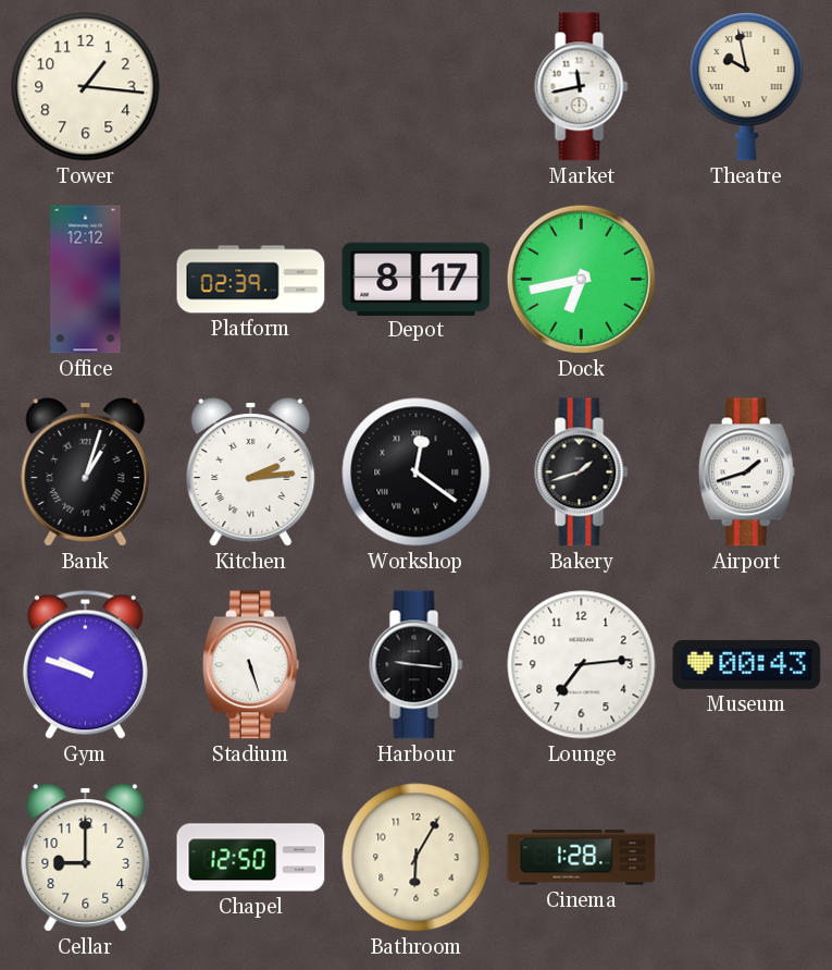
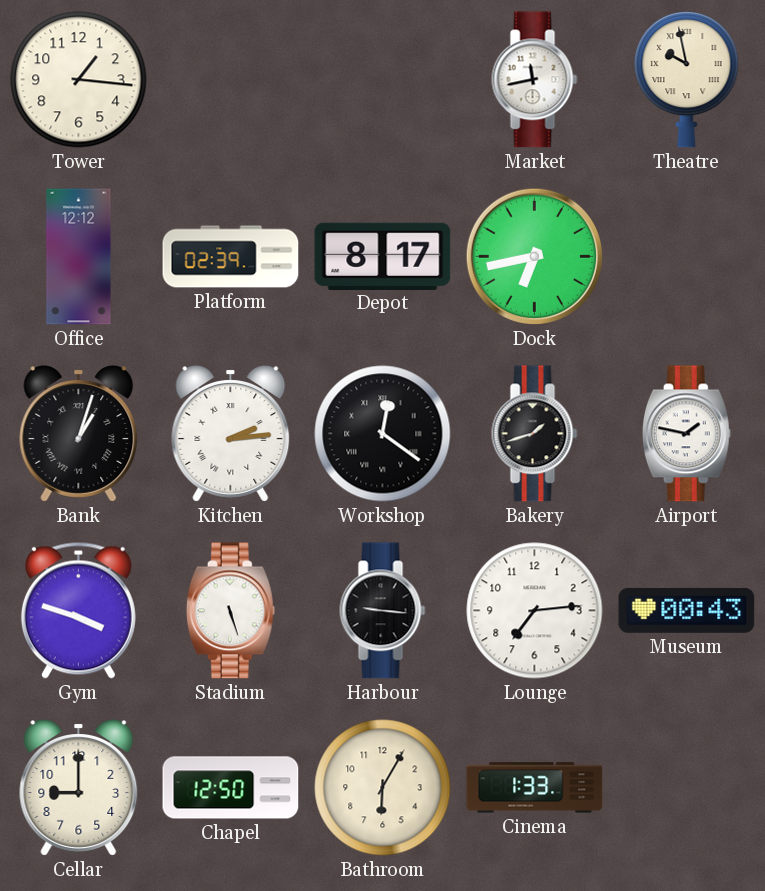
Airport: 1:42 -> 1:47
Gym: 9:48 -> 3:48
Cinema: 1:28 -> 1:33
